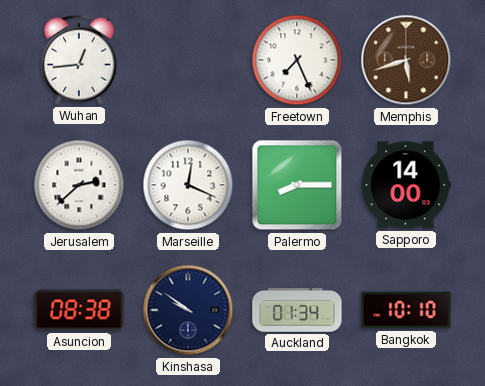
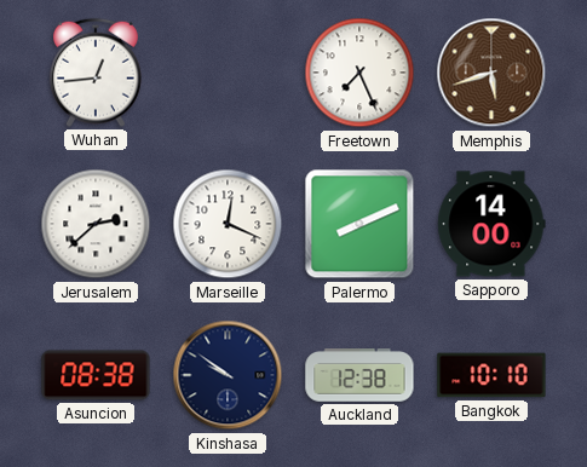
Palermo: 8:15 -> 8:11
Auckland: 01:34 -> 12:38
